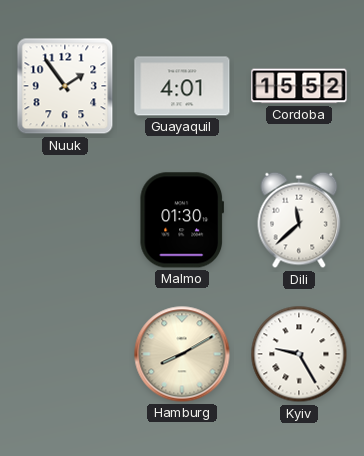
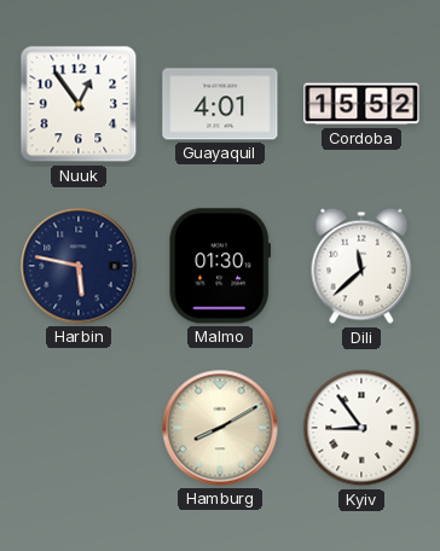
Nuuk: 1:54 -> 12:54
Harbin: none -> 5:47
Kyiv: 9:25 -> 8:54
